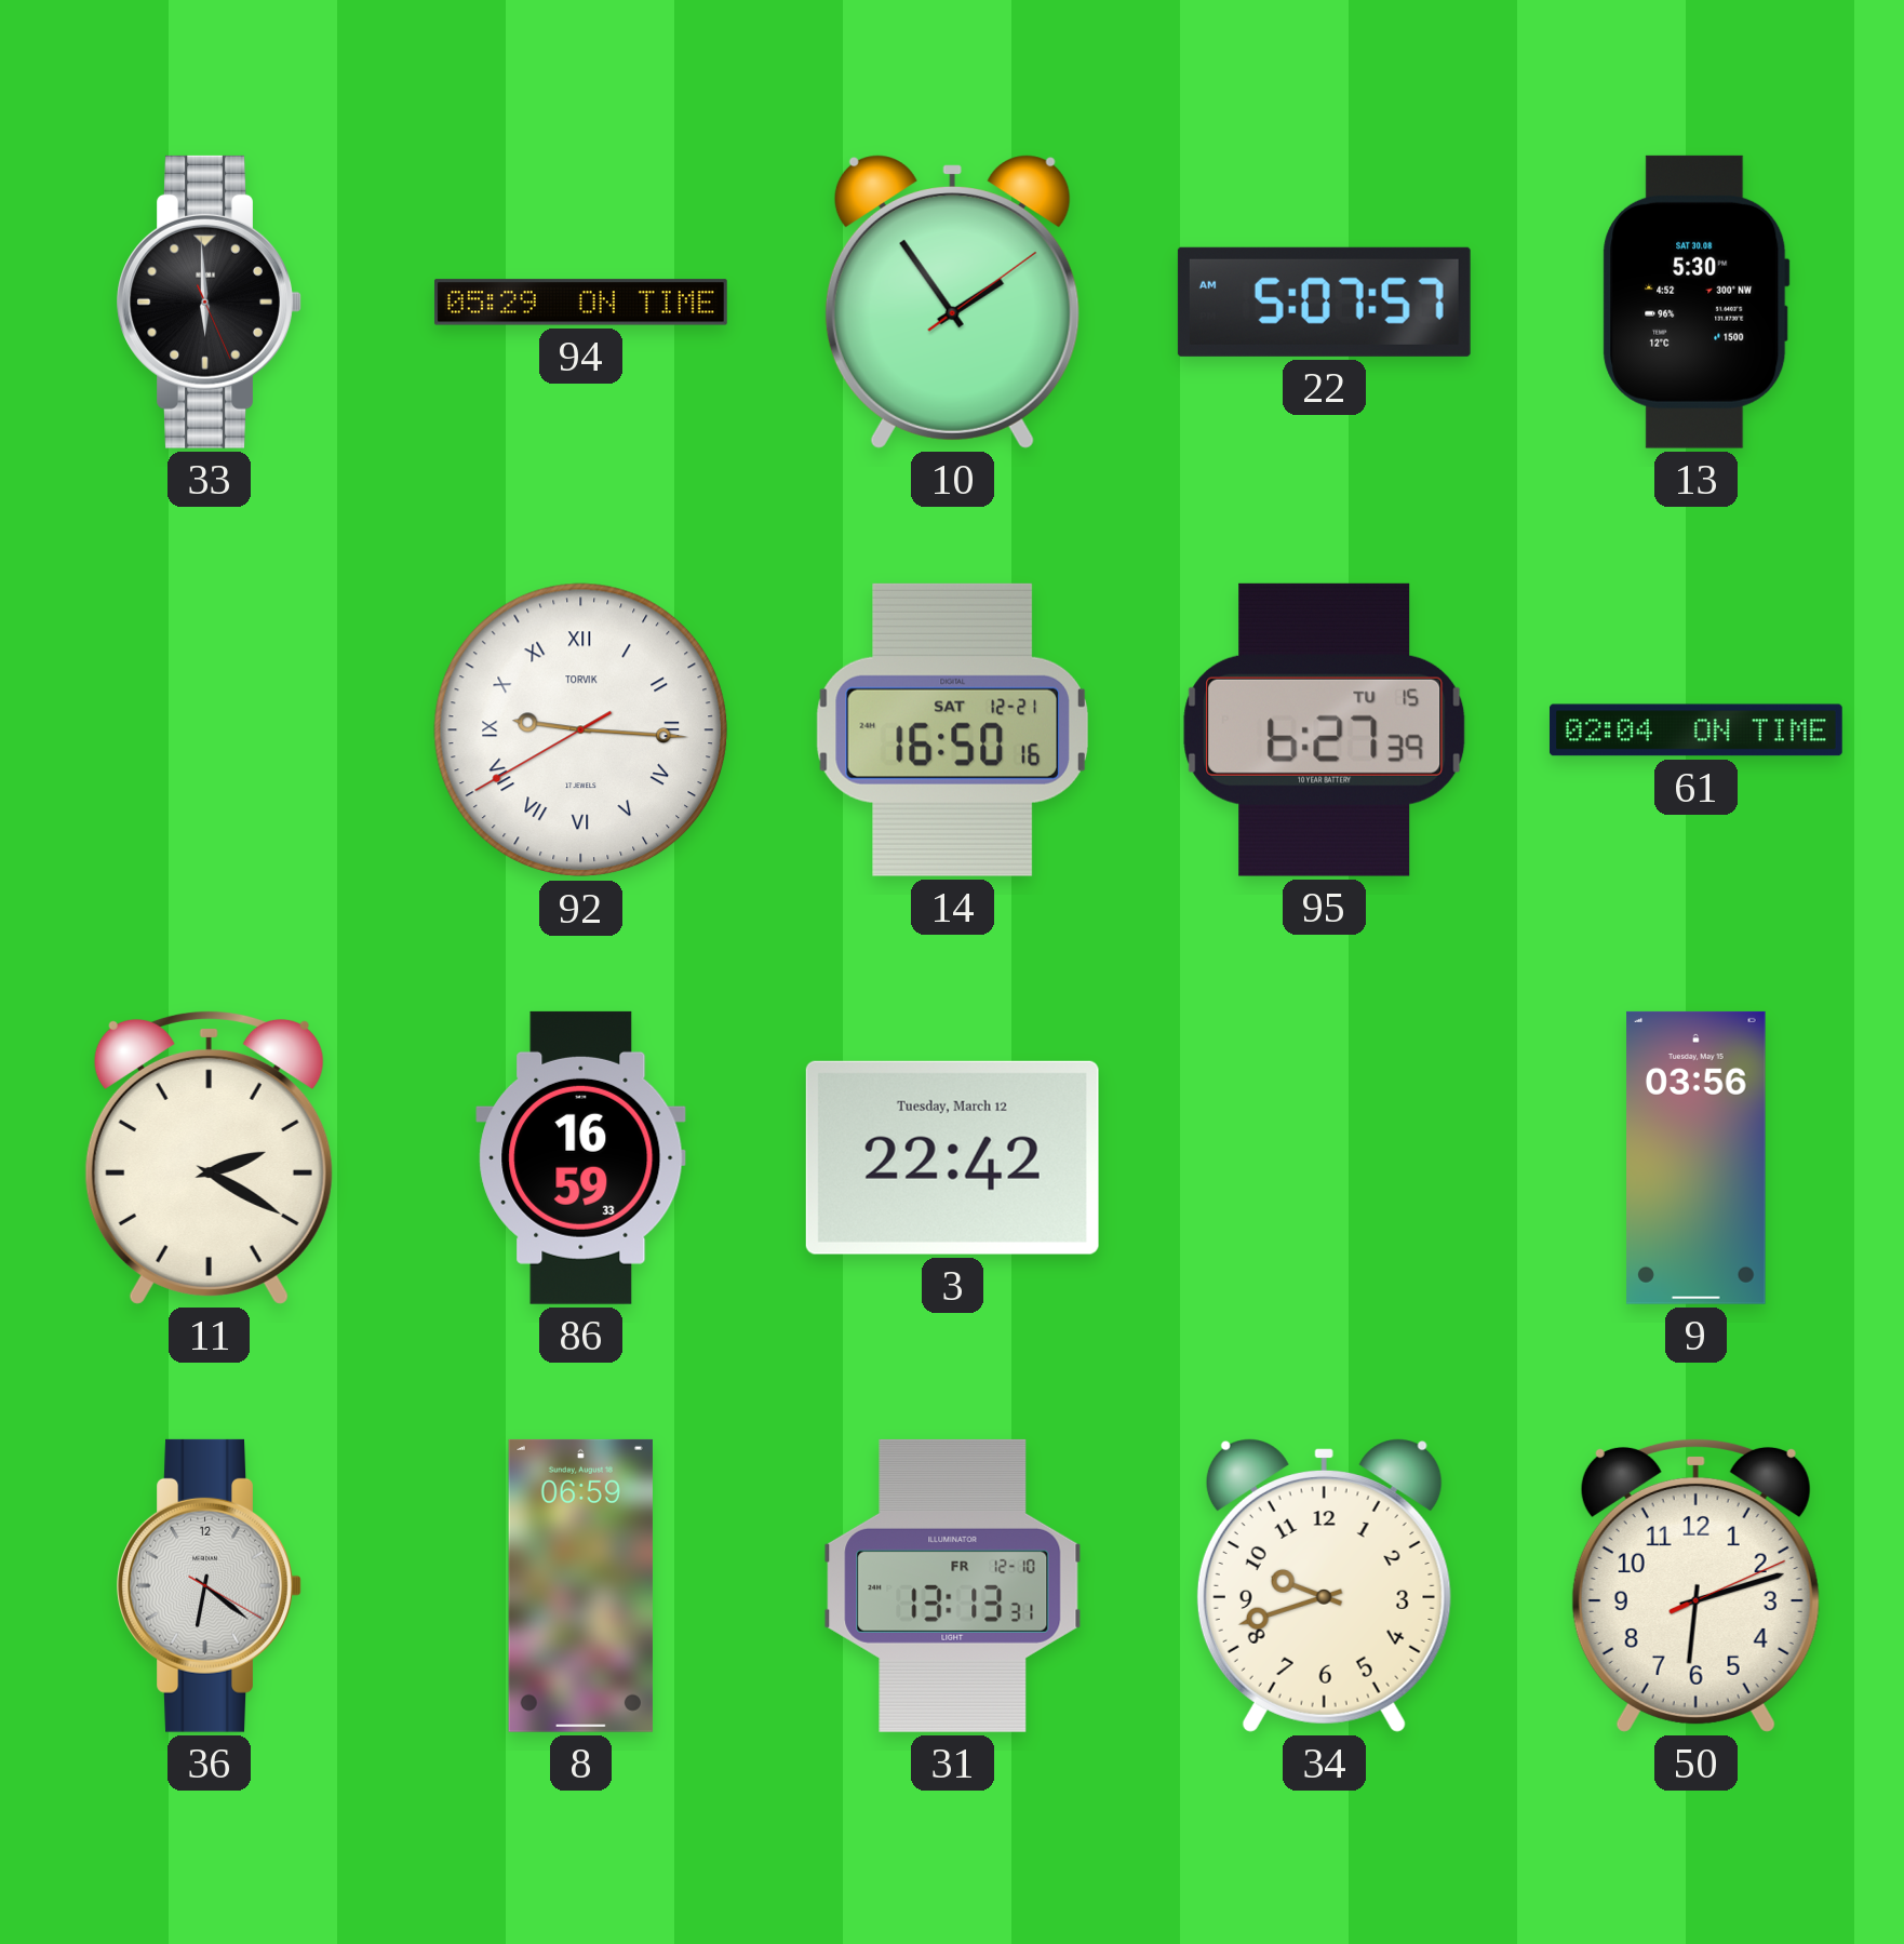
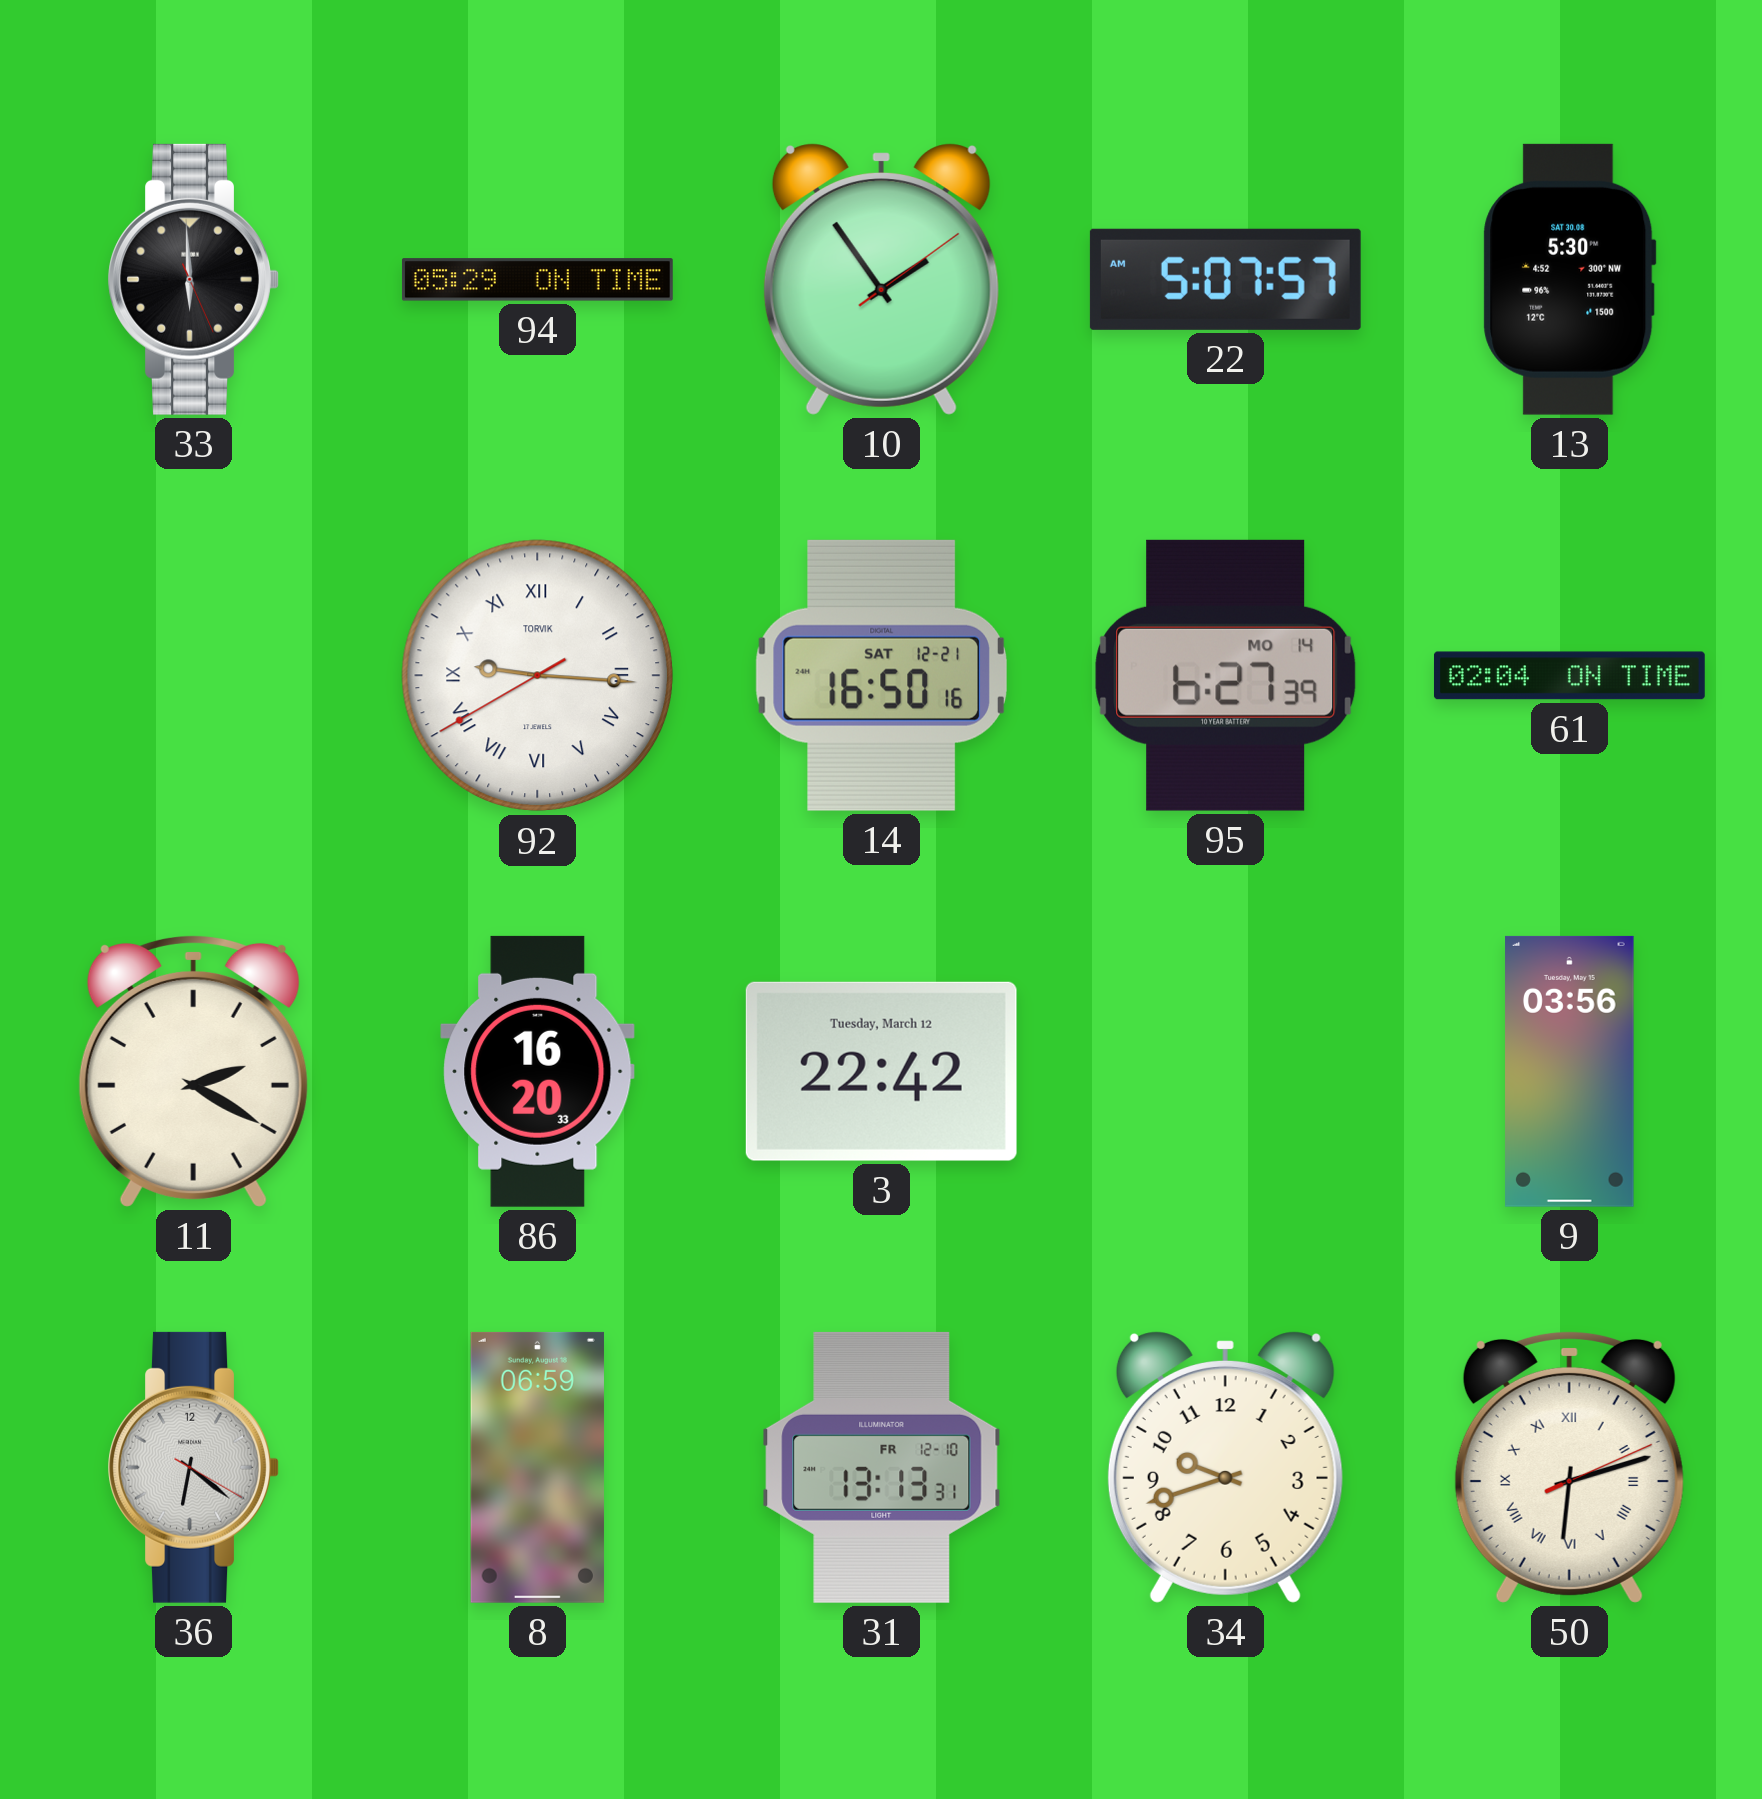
95 date: TU 15 -> MO 14
86: 16:59 -> 16:20
50 numerals: Arabic -> Roman
